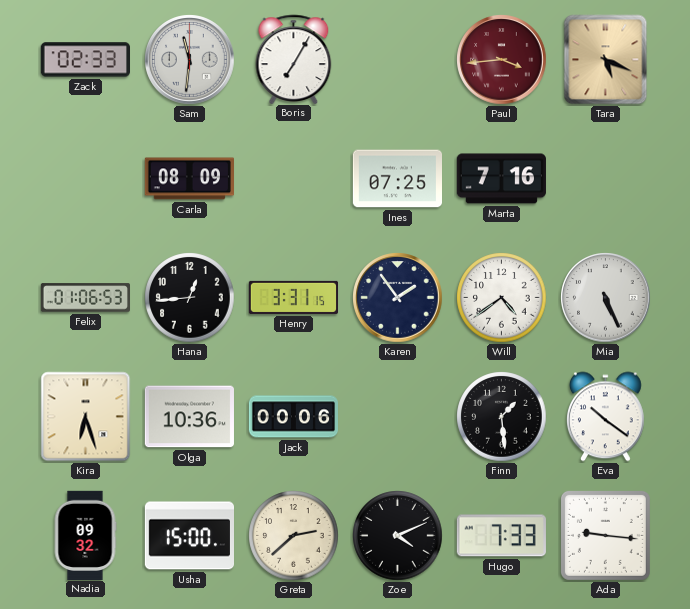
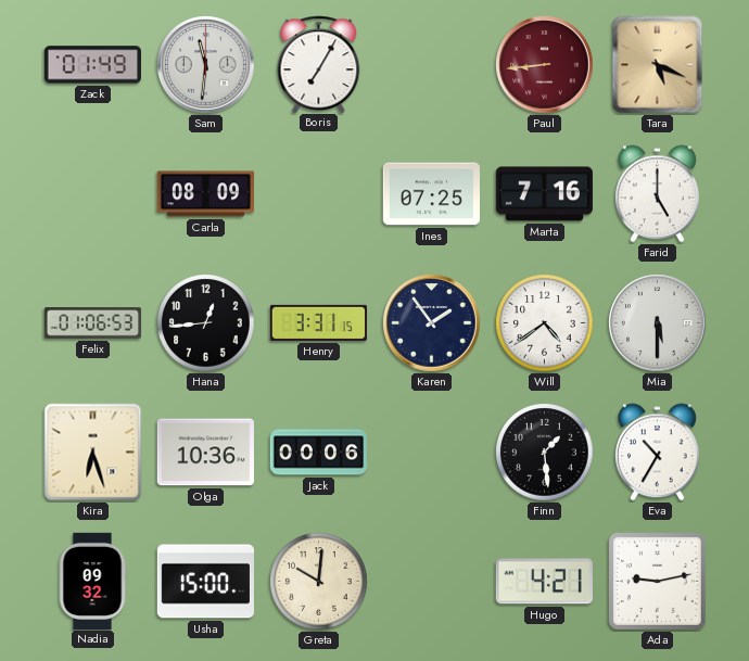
Zack: 02:33 -> 01:49
Paul: 3:44 -> 8:44
Farid: none -> 5:00
Mia: 5:26 -> 5:30
Eva: 10:21 -> 10:35
Greta: 2:38 -> 10:01
Zoe: 4:11 -> none
Hugo: 7:33 -> 4:21
Ada: 9:16 -> 9:13
